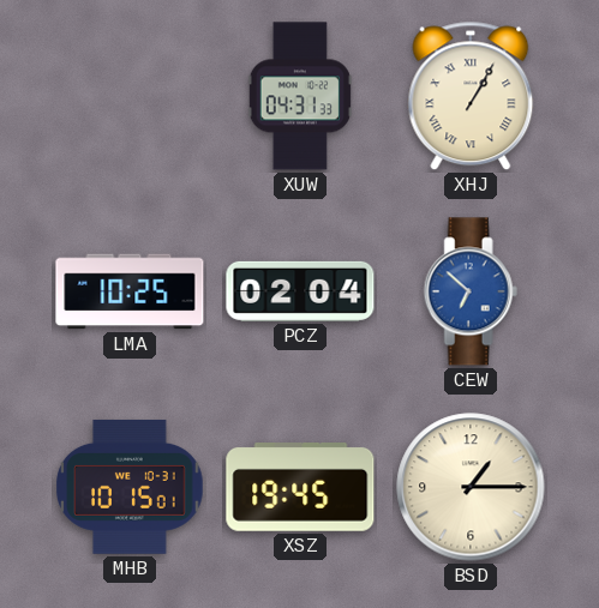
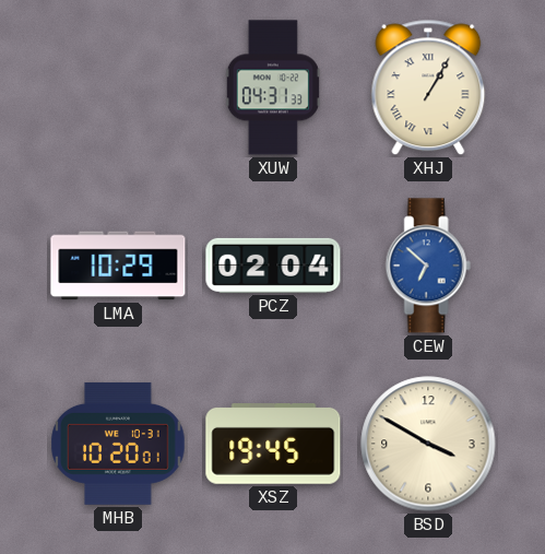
LMA: 10:25 -> 10:29
MHB: 10:15 -> 10:20
BSD: 1:15 -> 3:50
